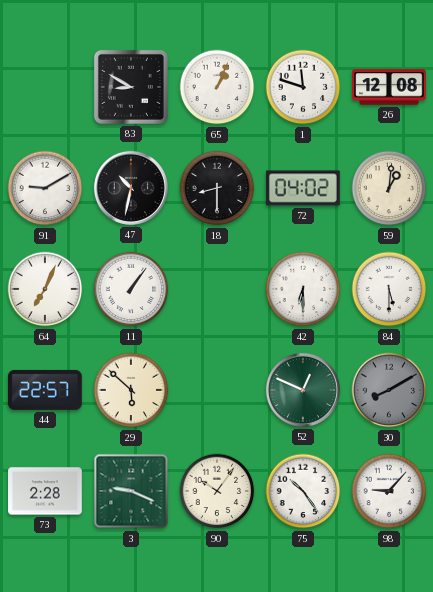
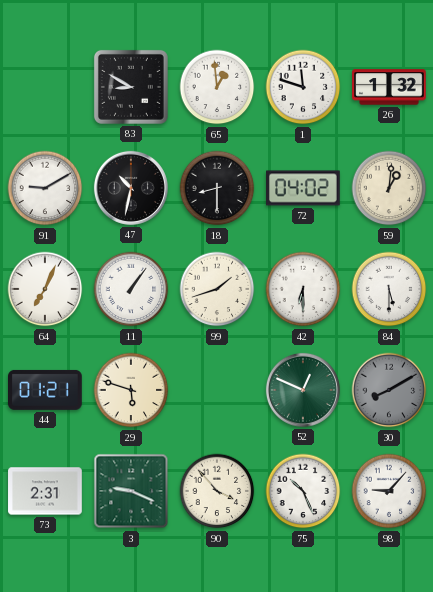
65: 1:04 -> 12:59
26: 12:08 -> 1:32
99: none -> 1:42
44: 22:57 -> 01:21
29: 5:52 -> 5:48
73: 2:28 -> 2:31
90: 10:06 -> 3:53
75: 10:24 -> 10:26
